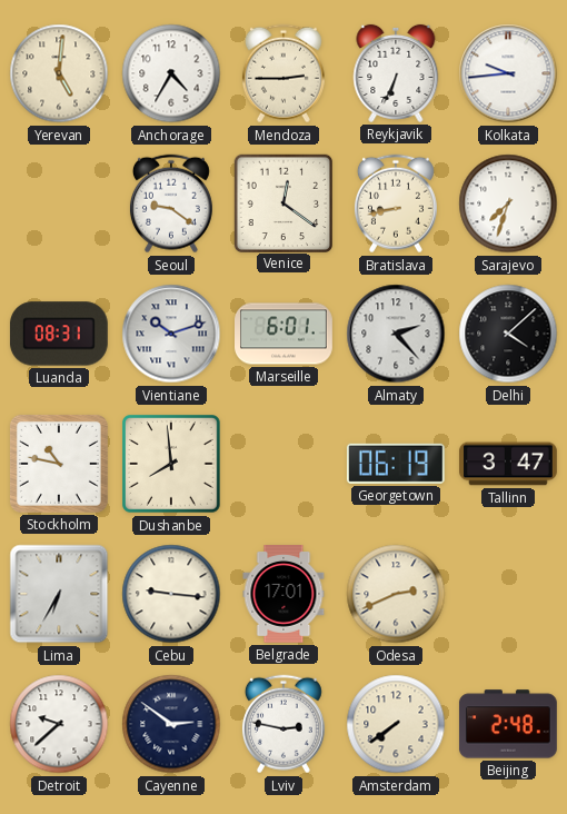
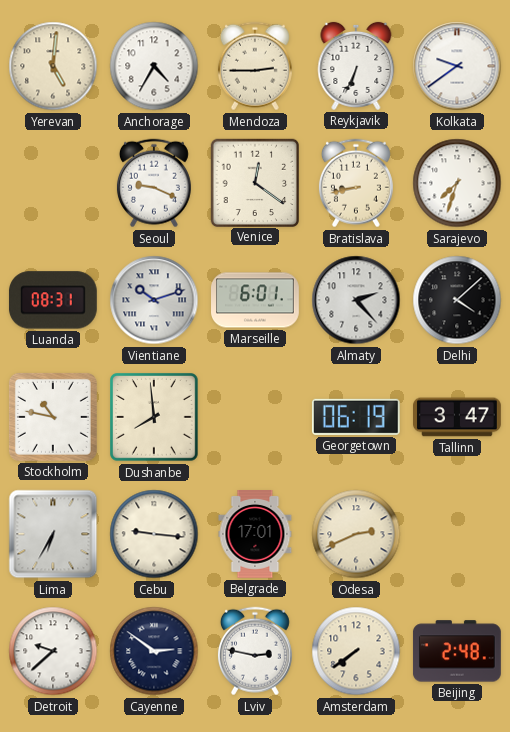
Kolkata: 9:44 -> 9:39
Seoul: 9:21 -> 9:19
